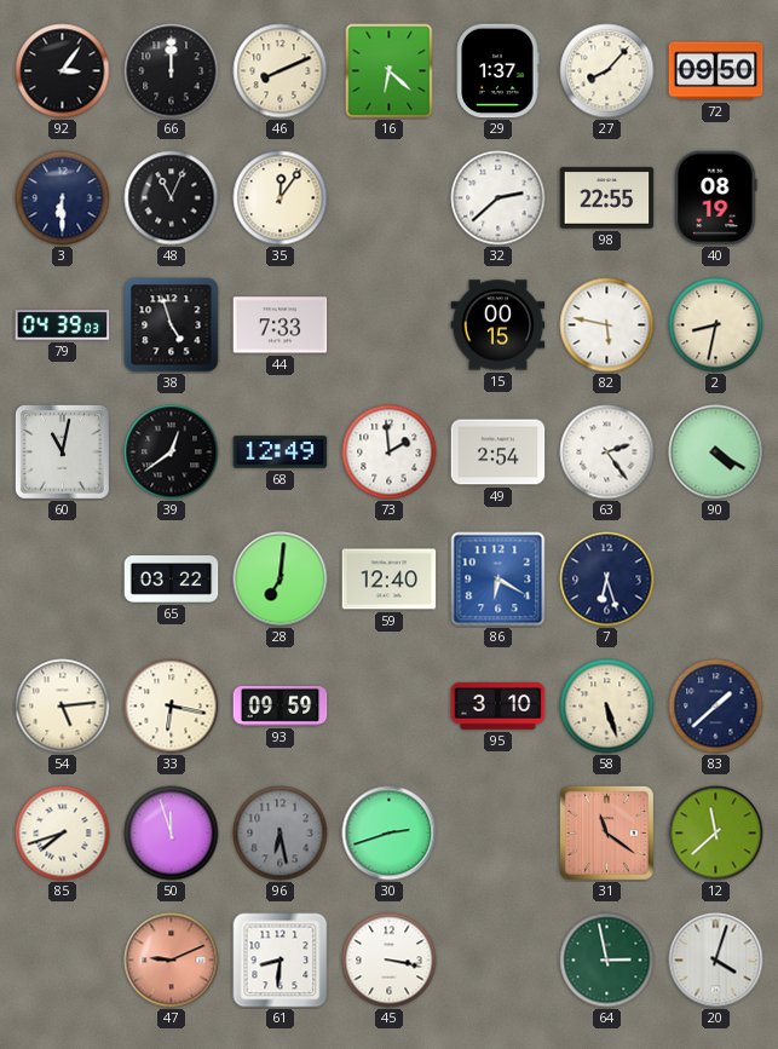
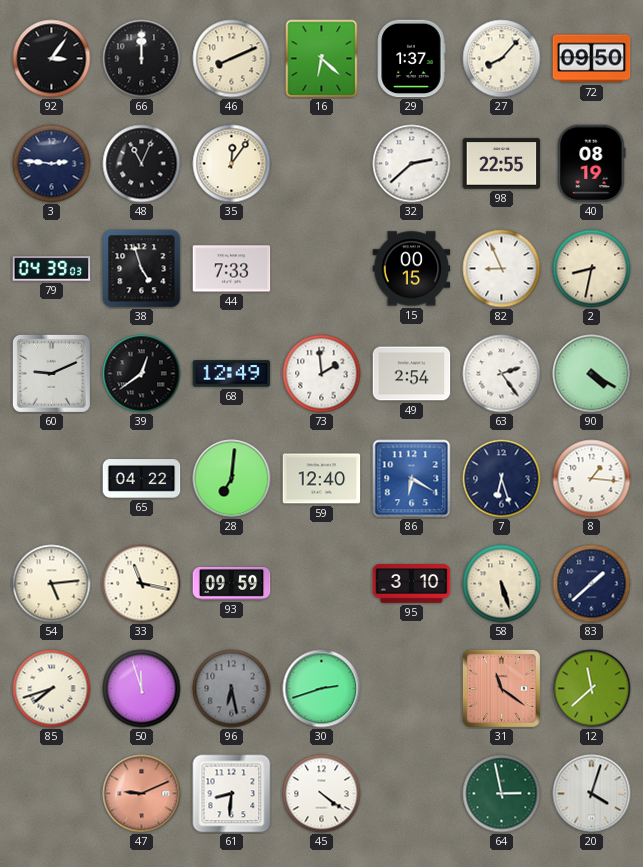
3: 6:30 -> 2:46
82: 5:47 -> 8:56
60: 11:02 -> 9:11
65: 03:22 -> 04:22
8: none -> 1:16
33: 6:17 -> 11:17
45: 3:17 -> 4:21
